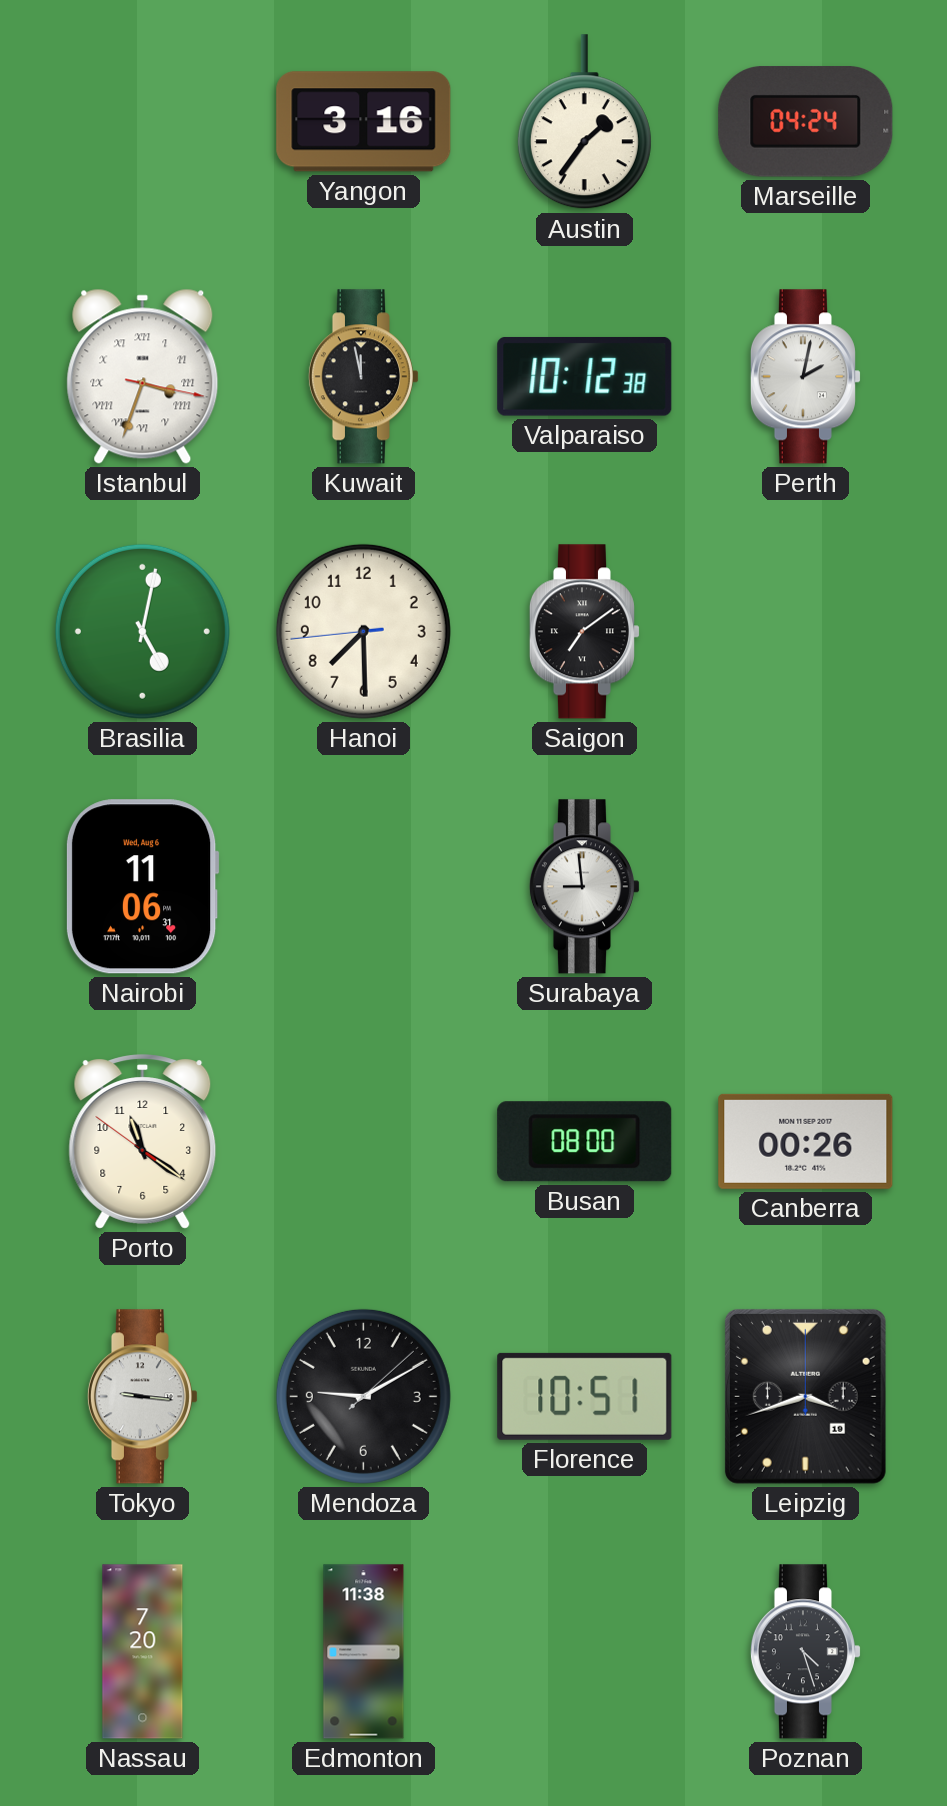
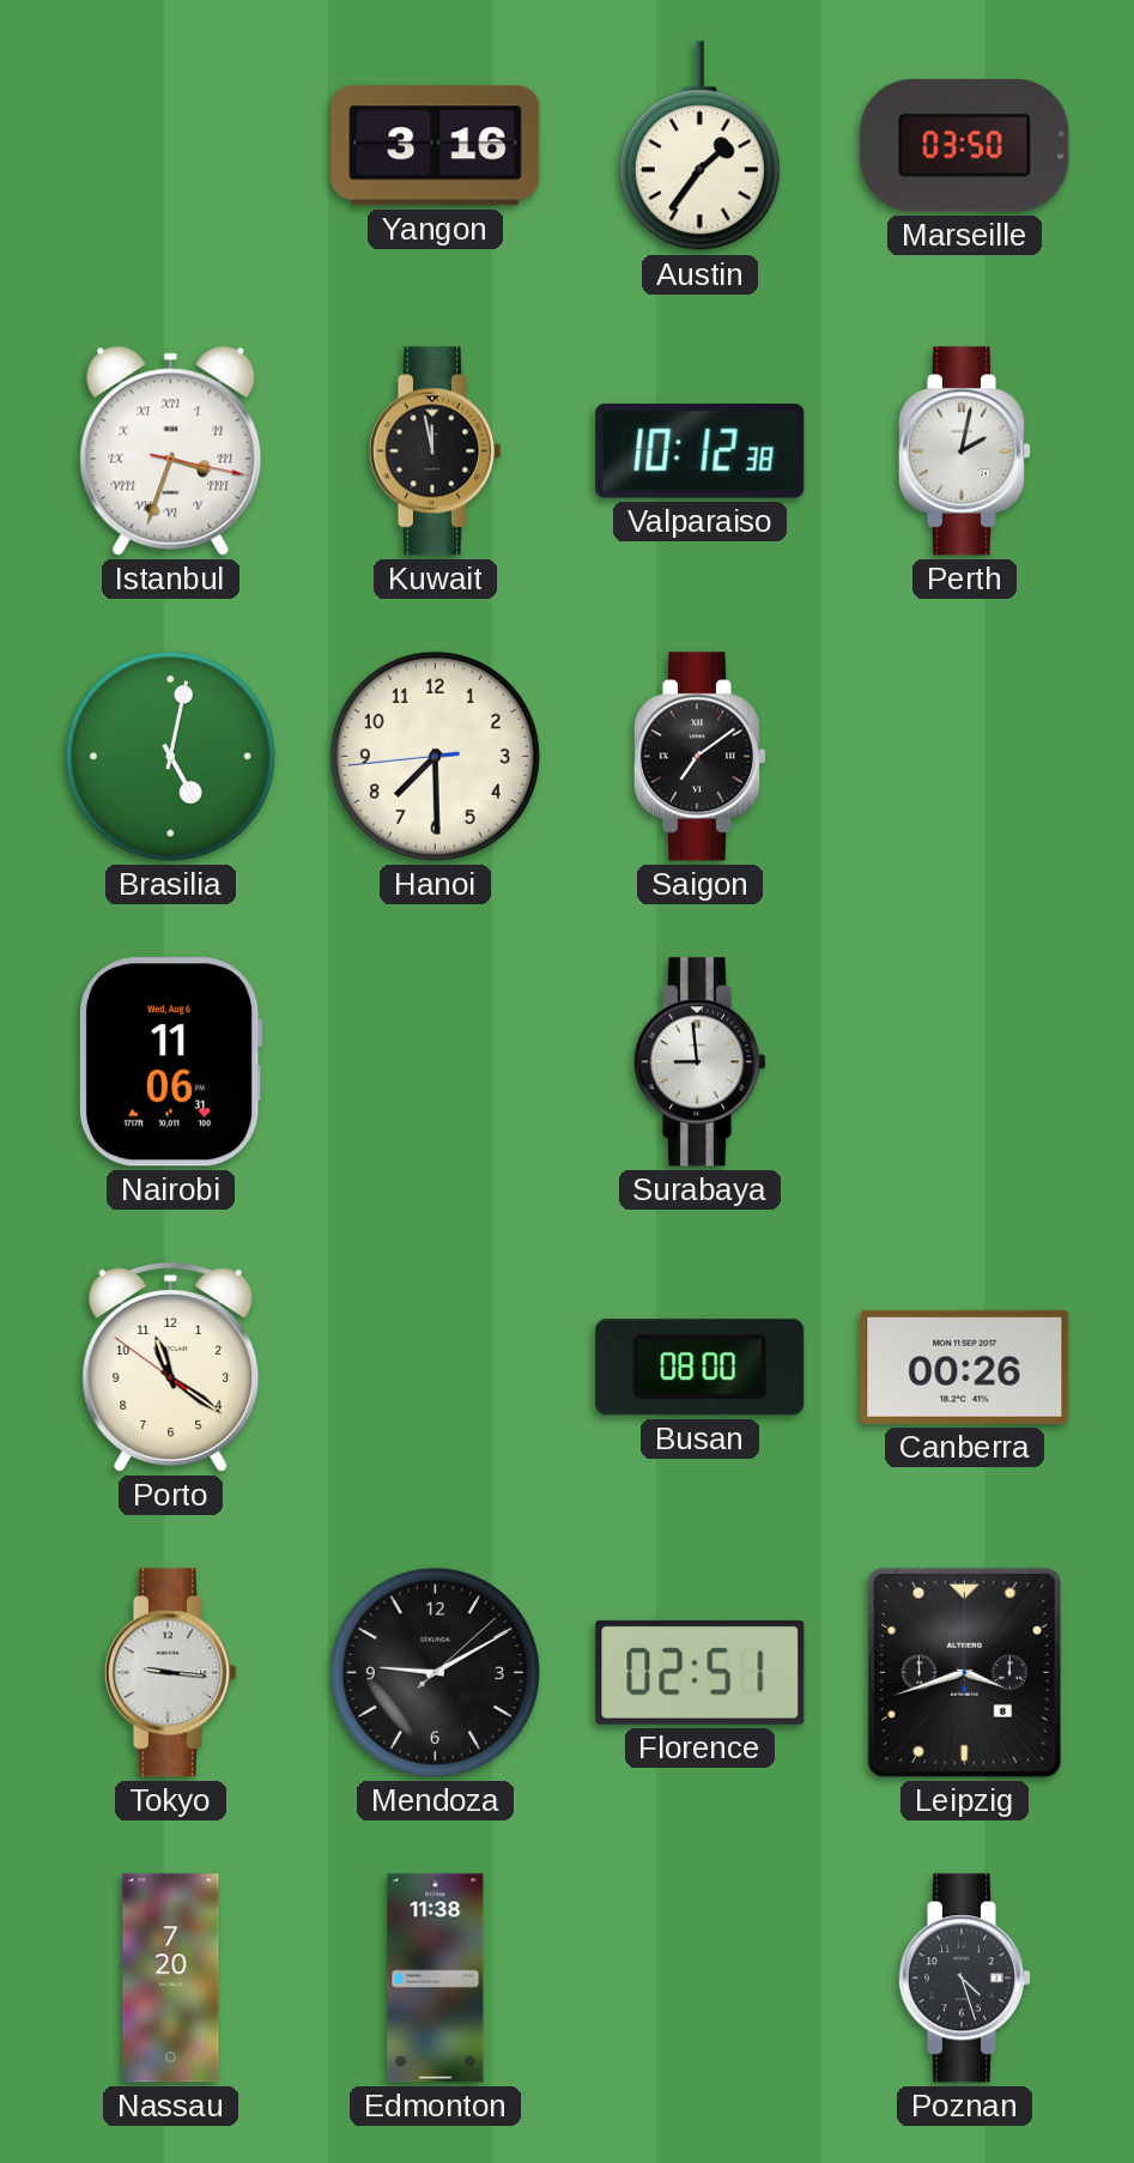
Marseille: 04:24 -> 03:50
Florence: 10:51 -> 02:51
Leipzig date: 19 -> 8
